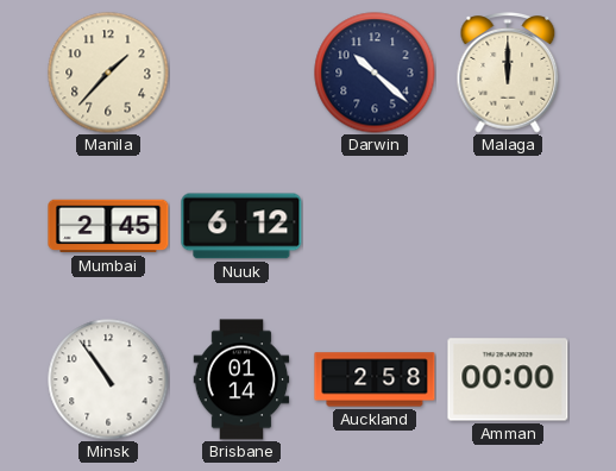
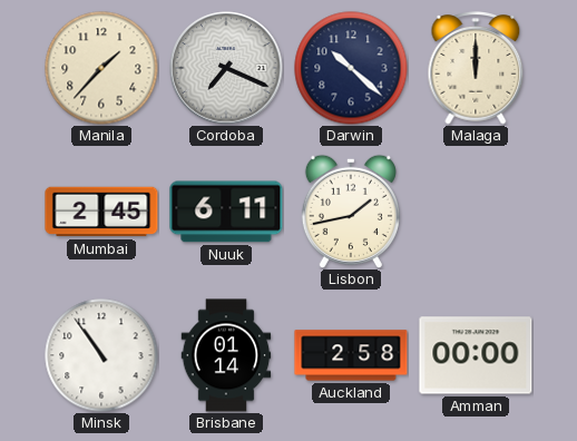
Cordoba: none -> 7:19
Nuuk: 6:12 -> 6:11
Lisbon: none -> 1:43
